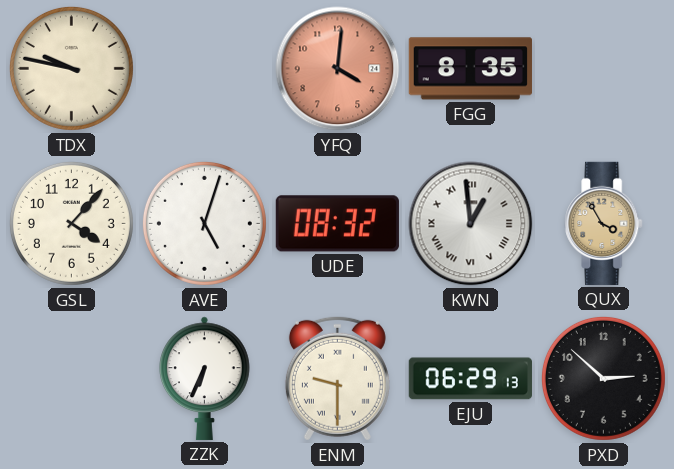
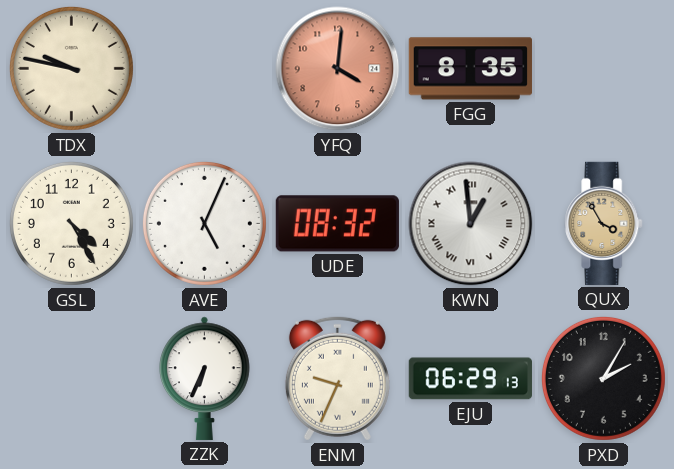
GSL: 4:07 -> 4:25
AVE: 5:03 -> 5:04
ENM: 9:30 -> 9:34
PXD: 2:52 -> 2:05
